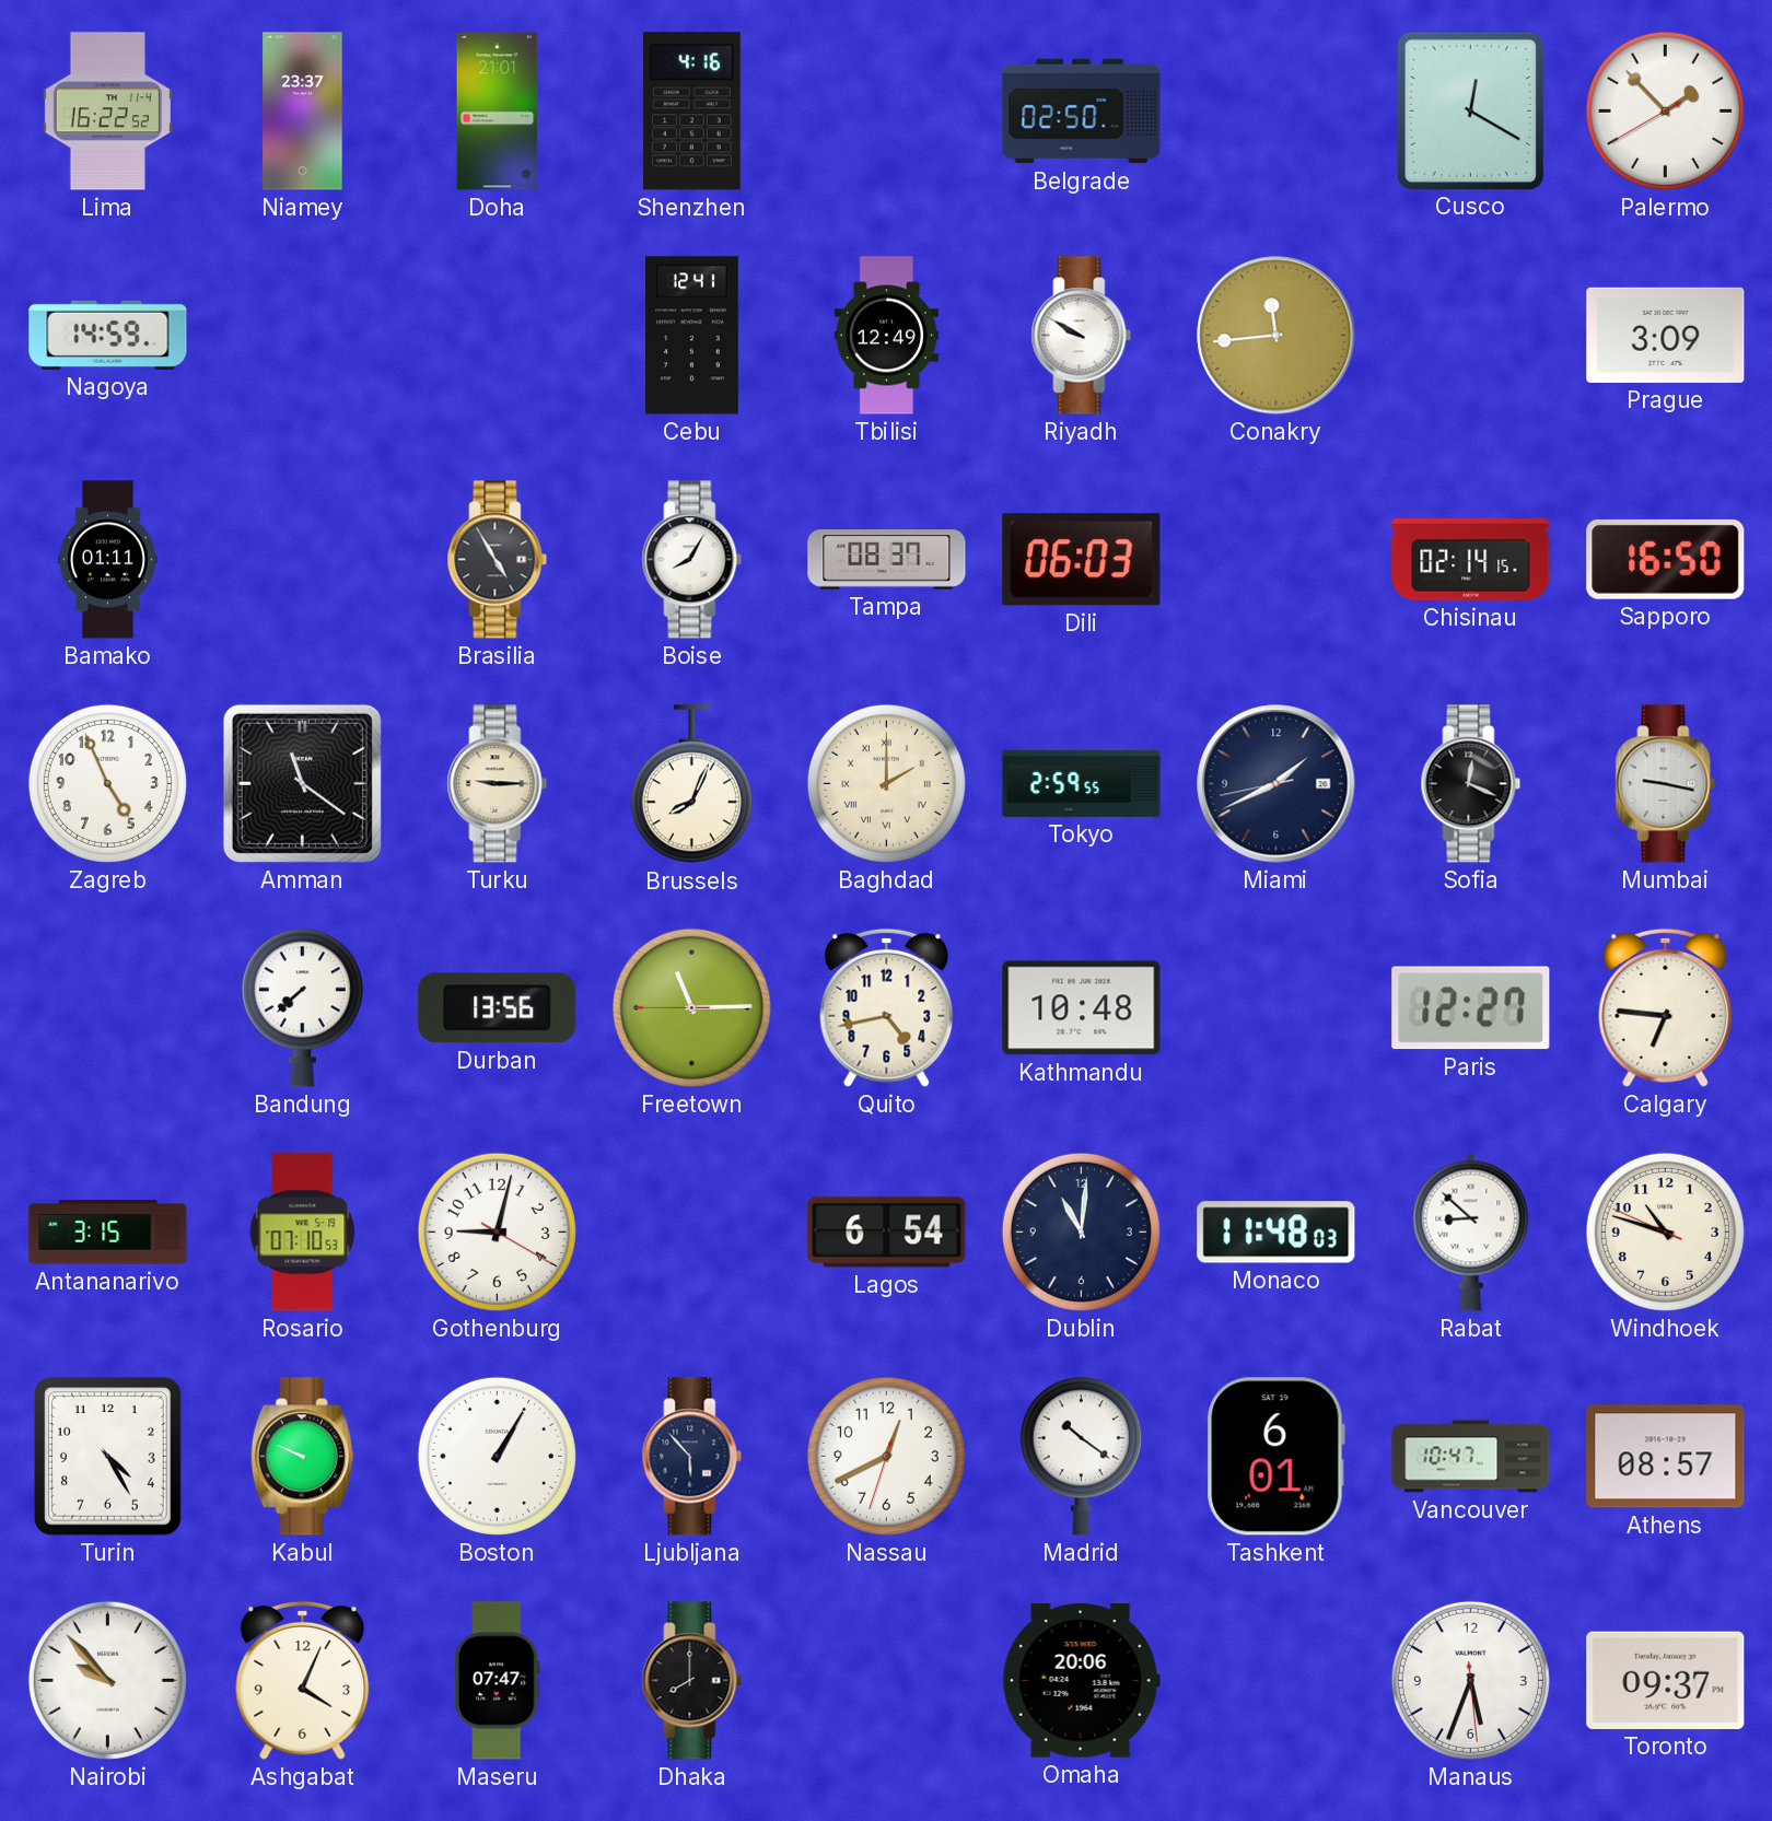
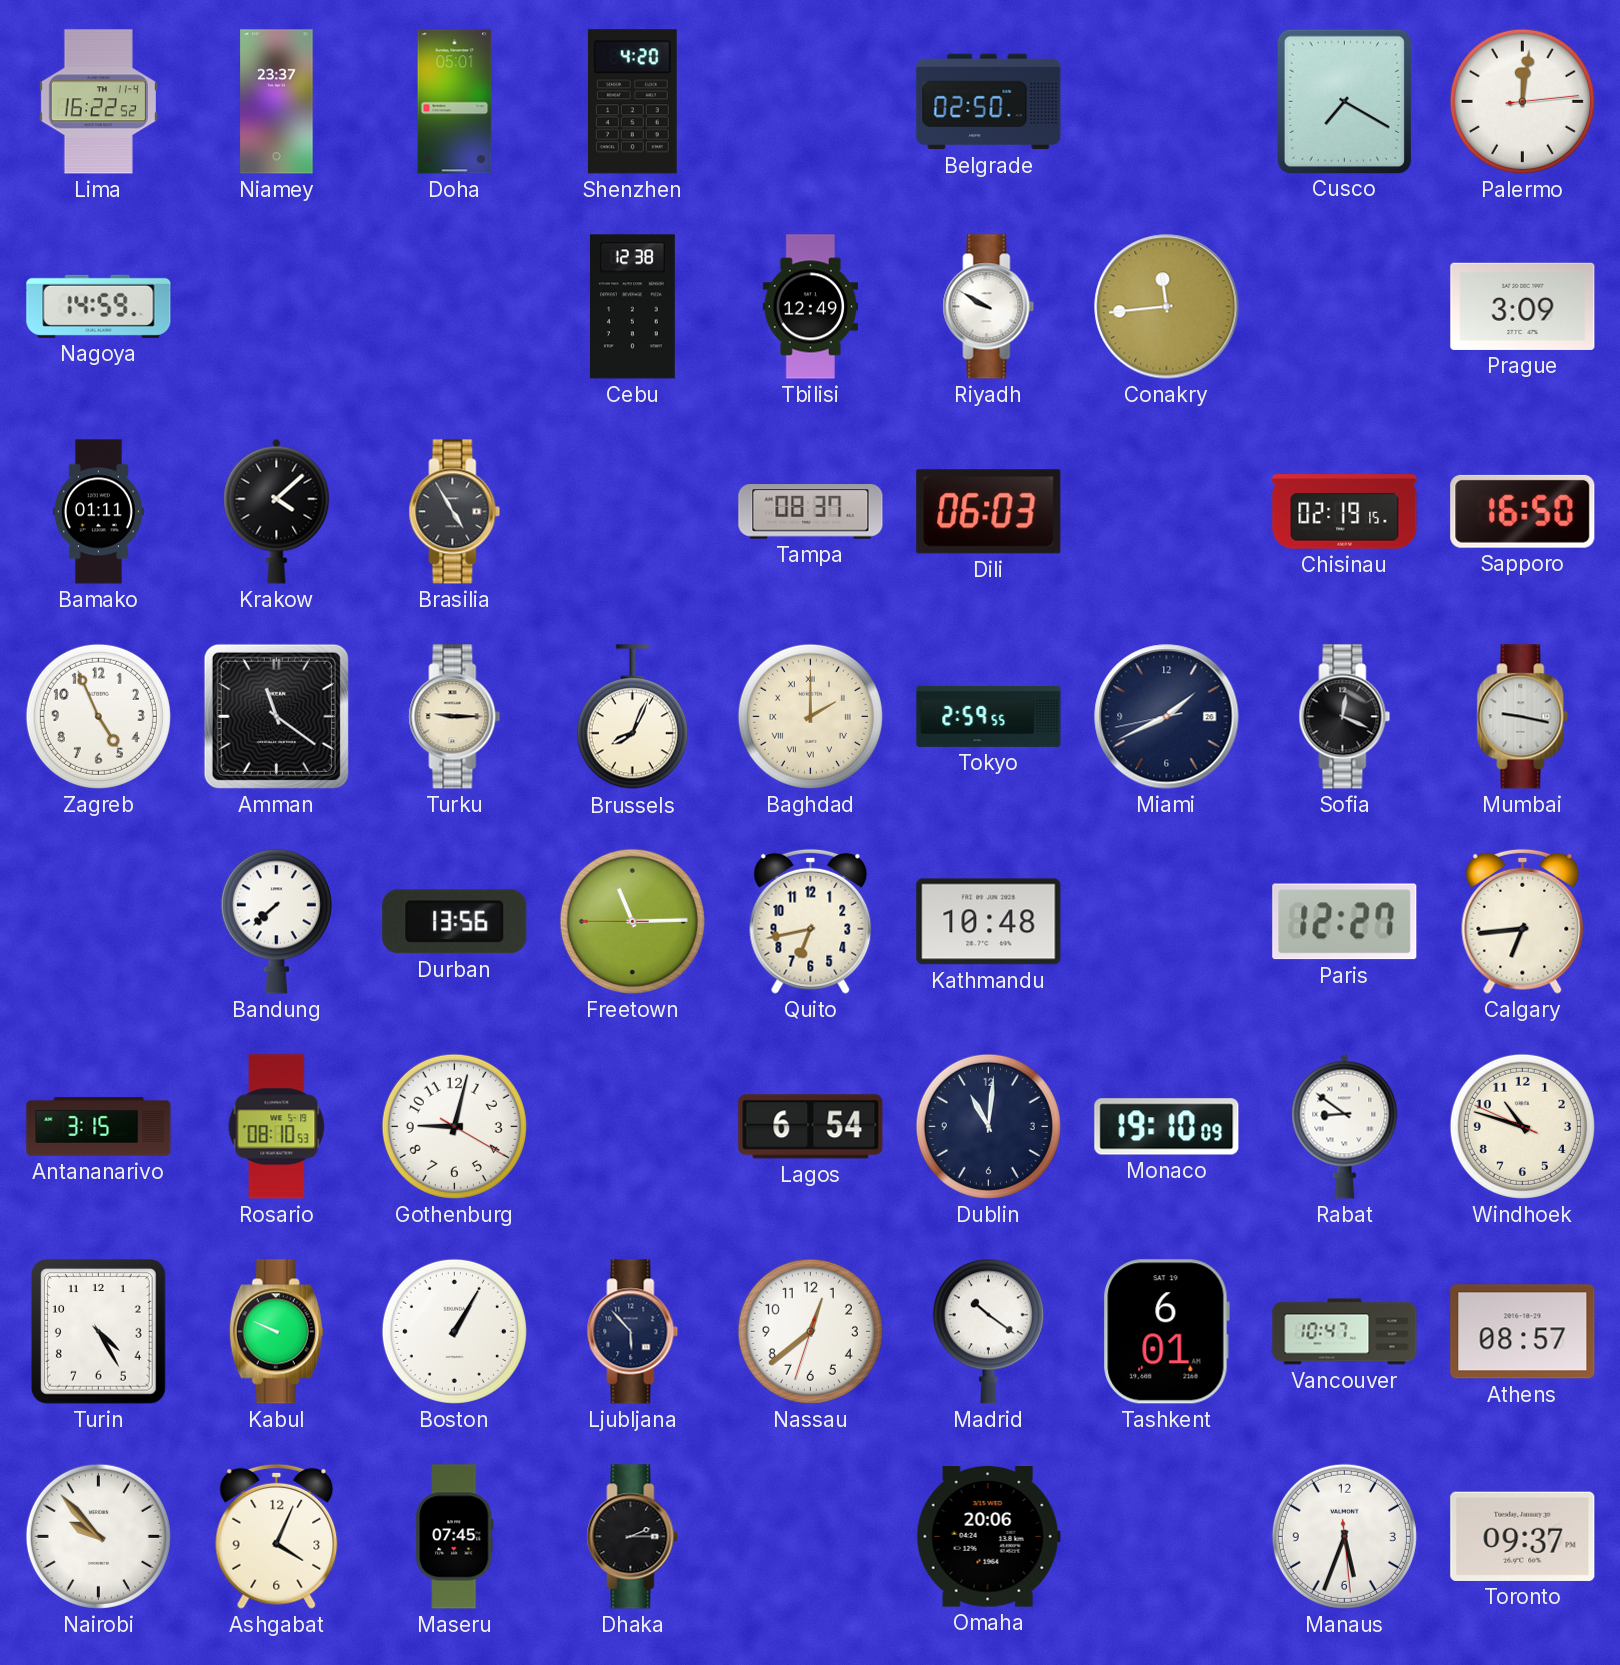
Doha: 21:01 -> 05:01
Shenzhen: 4:16 -> 4:20
Cusco: 12:20 -> 7:20
Palermo: 1:52 -> 12:01
Cebu: 12:41 -> 12:38
Krakow: none -> 4:08
Boise: 8:05 -> none
Chisinau: 02:14 -> 02:19
Quito: 4:43 -> 6:43
Calgary: 6:46 -> 6:44
Rosario: 07:10 -> 08:10
Monaco: 11:48 -> 19:10
Rabat: 8:52 -> 8:51
Nassau: 12:40 -> 12:38
Maseru: 07:47 -> 07:45
Dhaka: 8:00 -> 2:15
